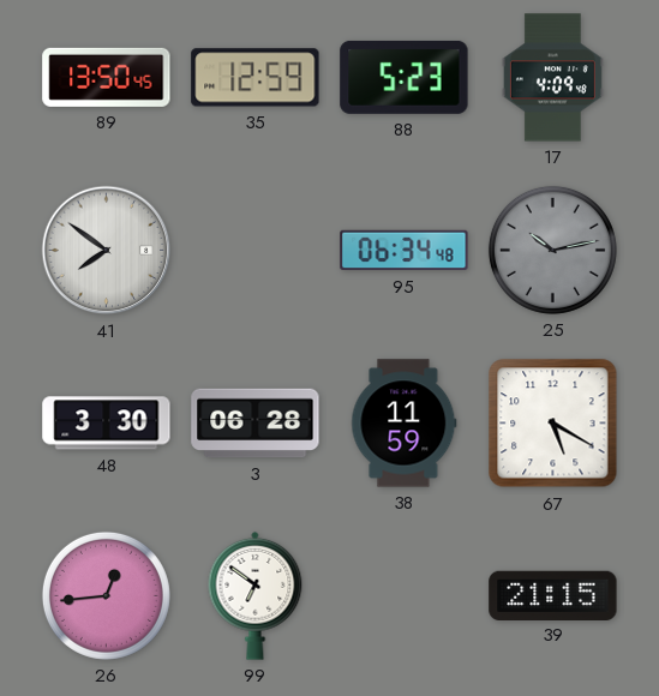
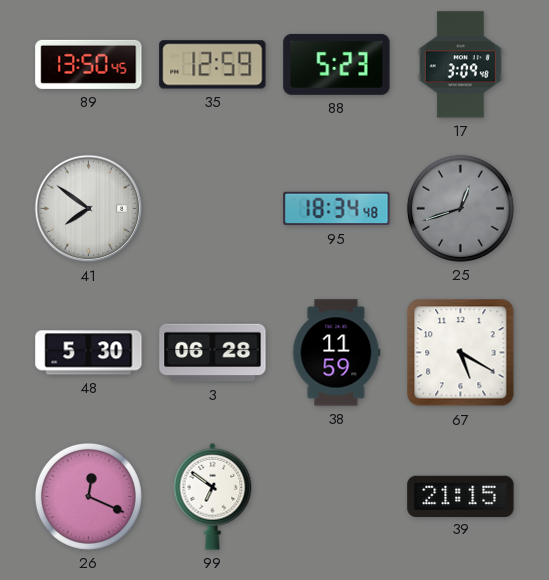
17: 4:09 -> 3:09
95: 06:34 -> 18:34
25: 10:13 -> 12:42
48: 3:30 -> 5:30
26: 12:44 -> 12:19
